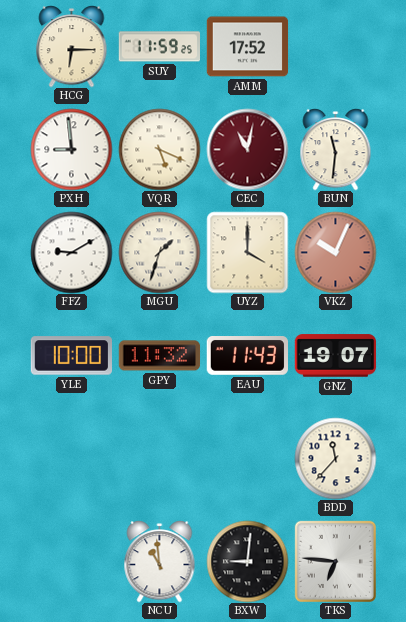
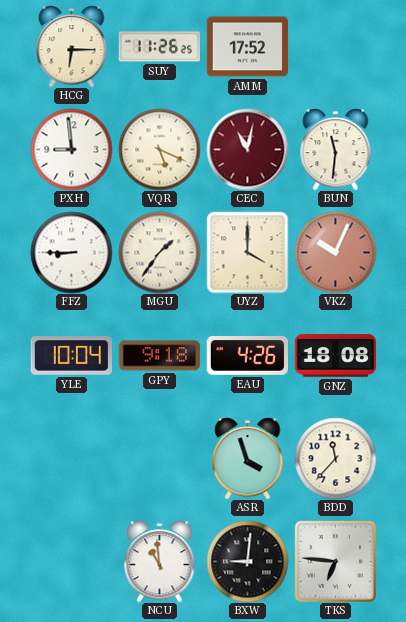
SUY: 11:59 -> 11:26
FFZ: 9:10 -> 8:45
MGU: 1:33 -> 1:36
YLE: 10:00 -> 10:04
GPY: 11:32 -> 9:18
EAU: 11:43 -> 4:26
GNZ: 19:07 -> 18:08
ASR: none -> 3:57
